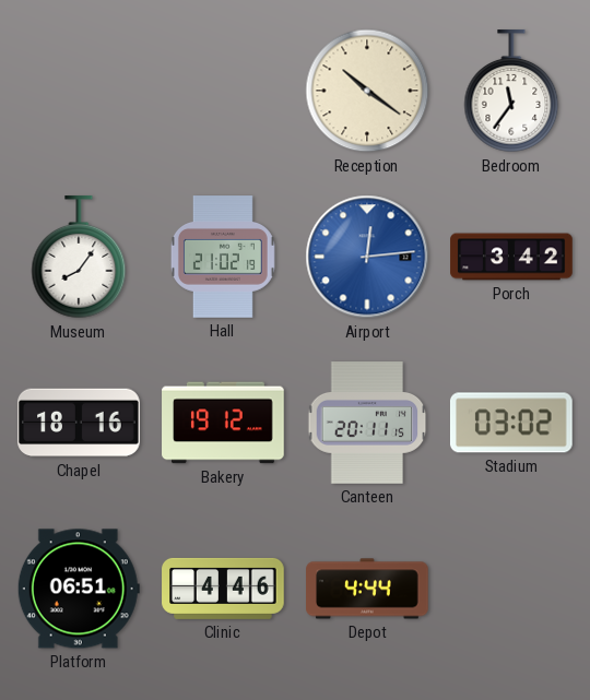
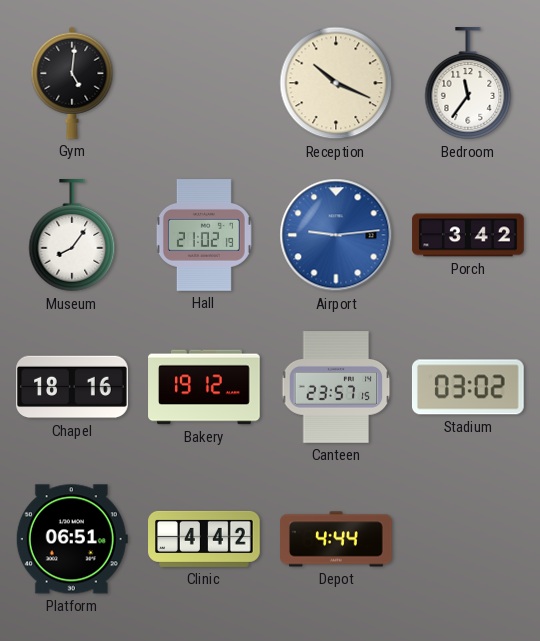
Gym: none -> 5:01
Reception: 10:21 -> 10:19
Airport: 12:14 -> 9:14
Canteen: 20:11 -> 23:57
Clinic: 4:46 -> 4:42
